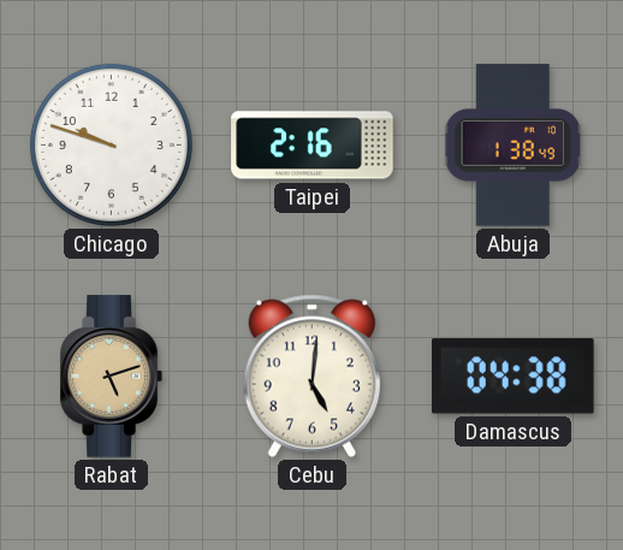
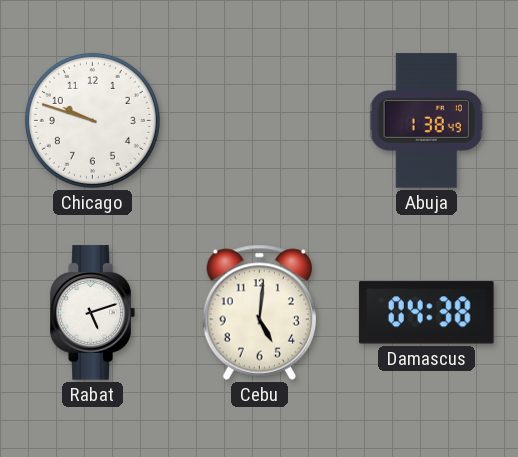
Taipei: 2:16 -> none
Rabat dial: champagne -> white
